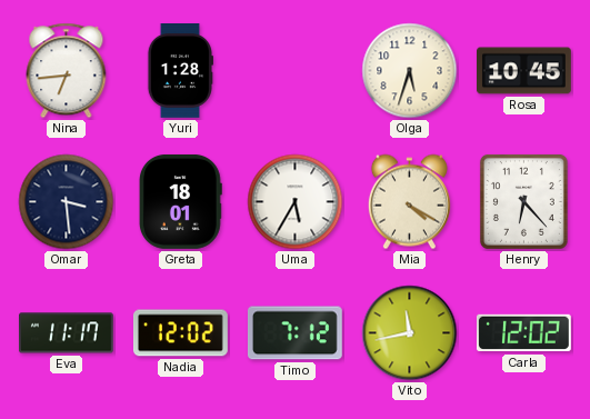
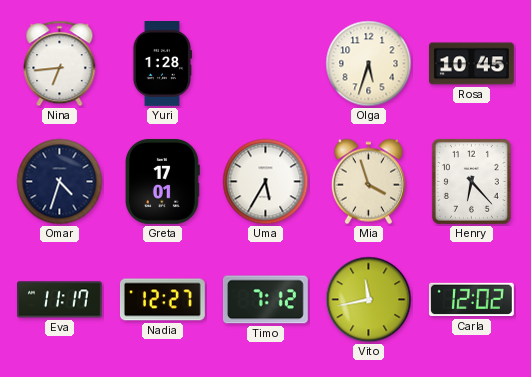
Omar: 3:29 -> 4:33
Greta: 18:01 -> 17:01
Mia: 4:20 -> 3:57
Nadia: 12:02 -> 12:27
